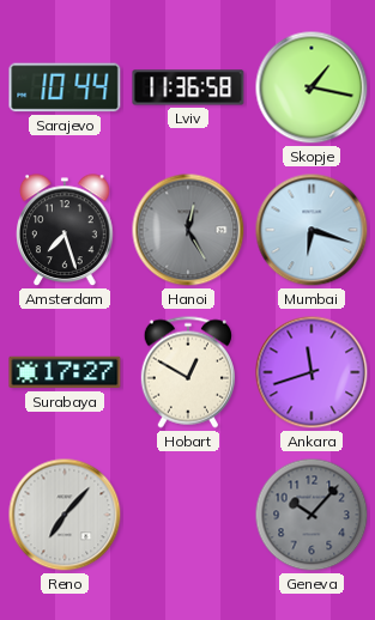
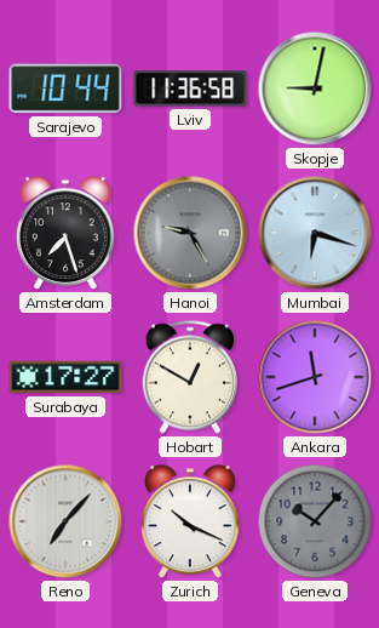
Skopje: 1:17 -> 9:02
Hanoi: 12:25 -> 9:25
Zurich: none -> 10:19
